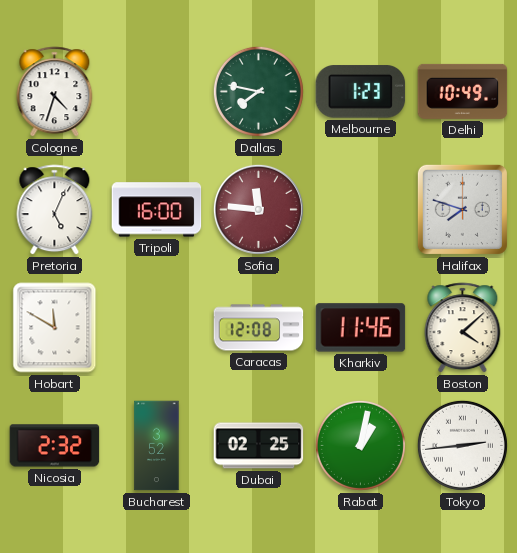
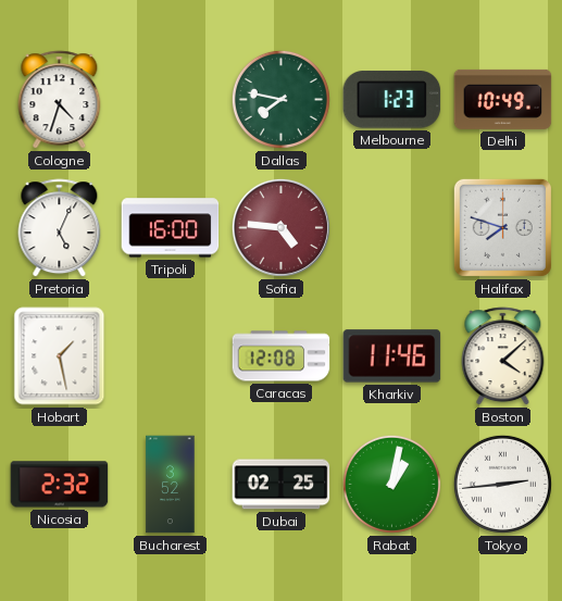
Sofia: 11:46 -> 4:46
Hobart: 11:50 -> 1:28
